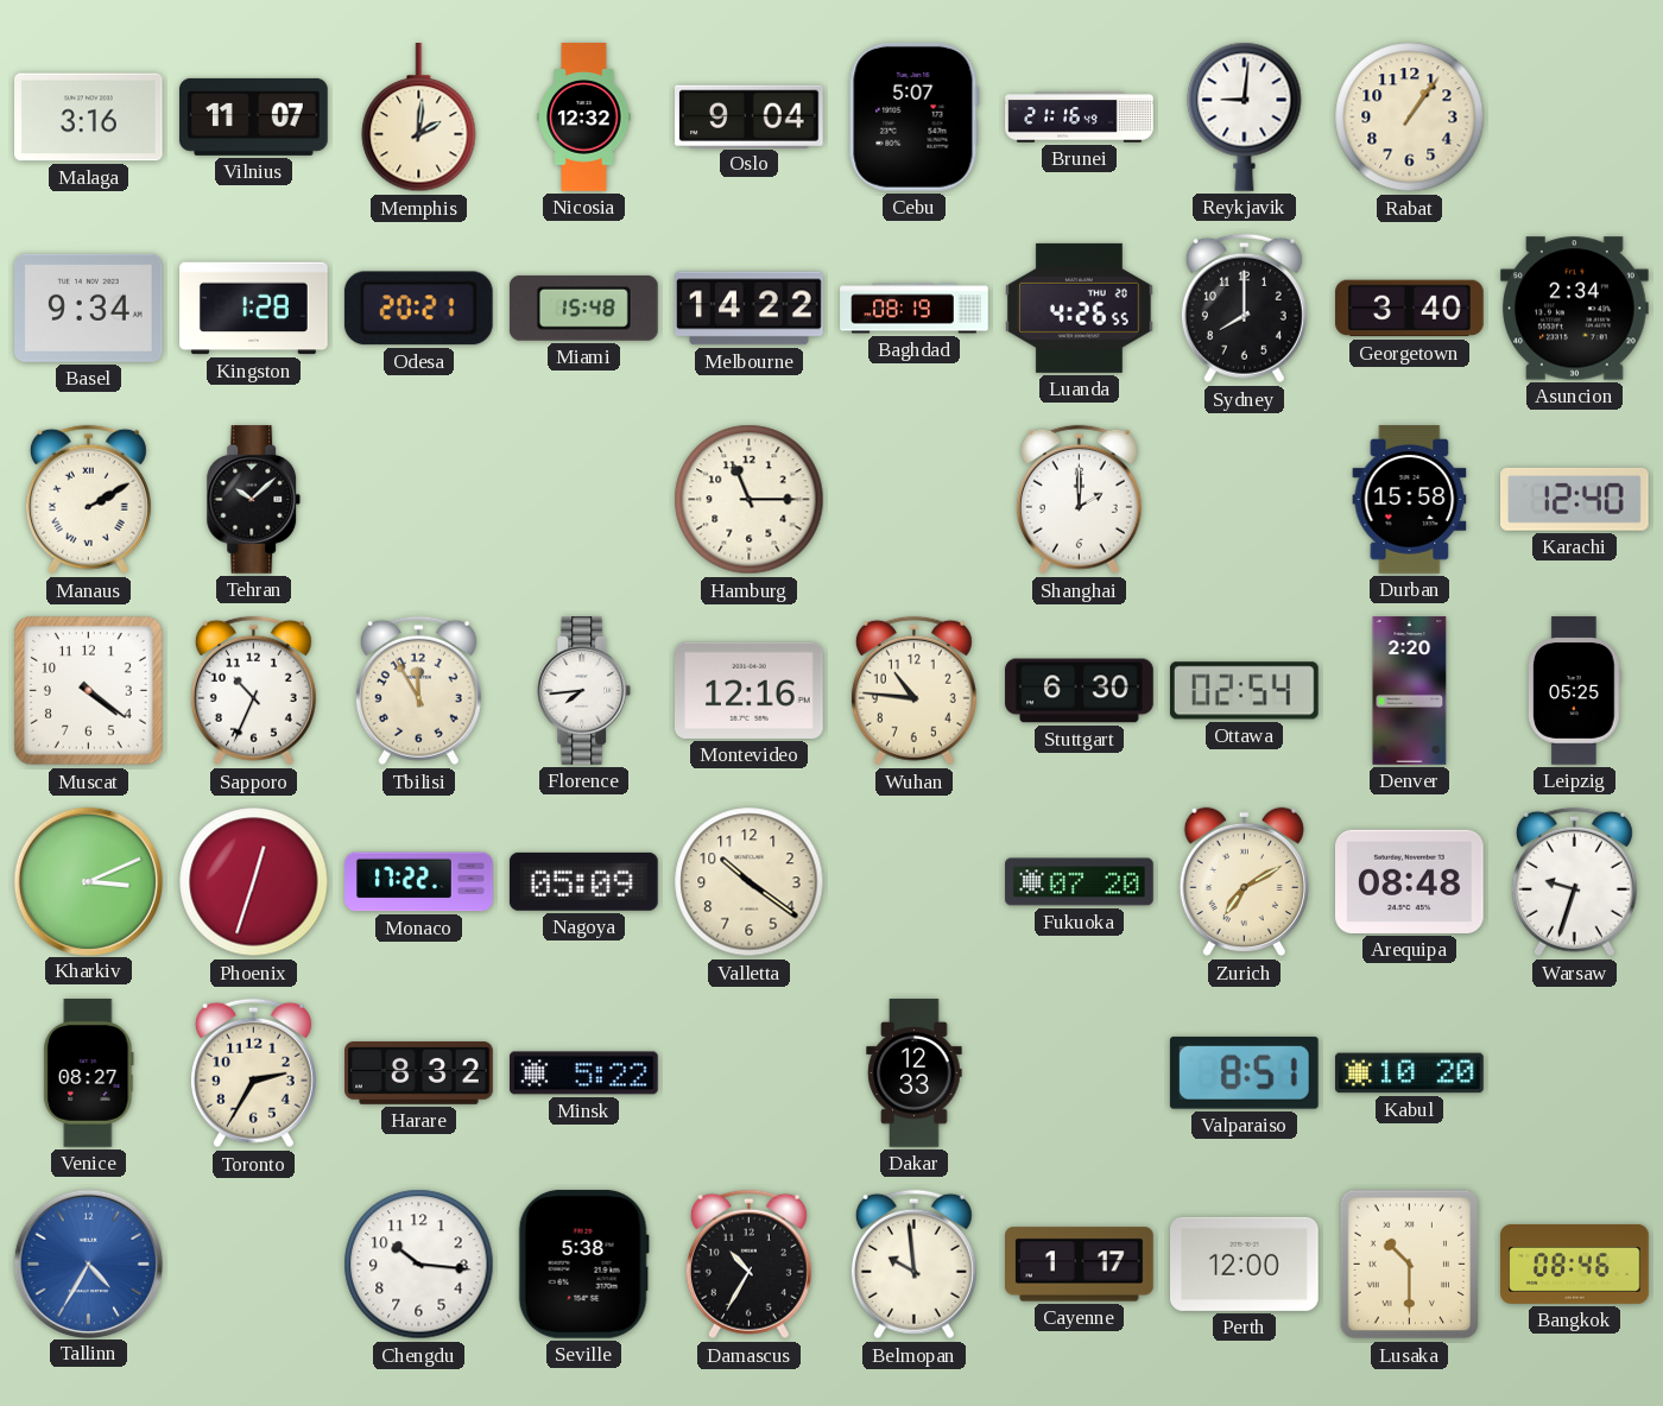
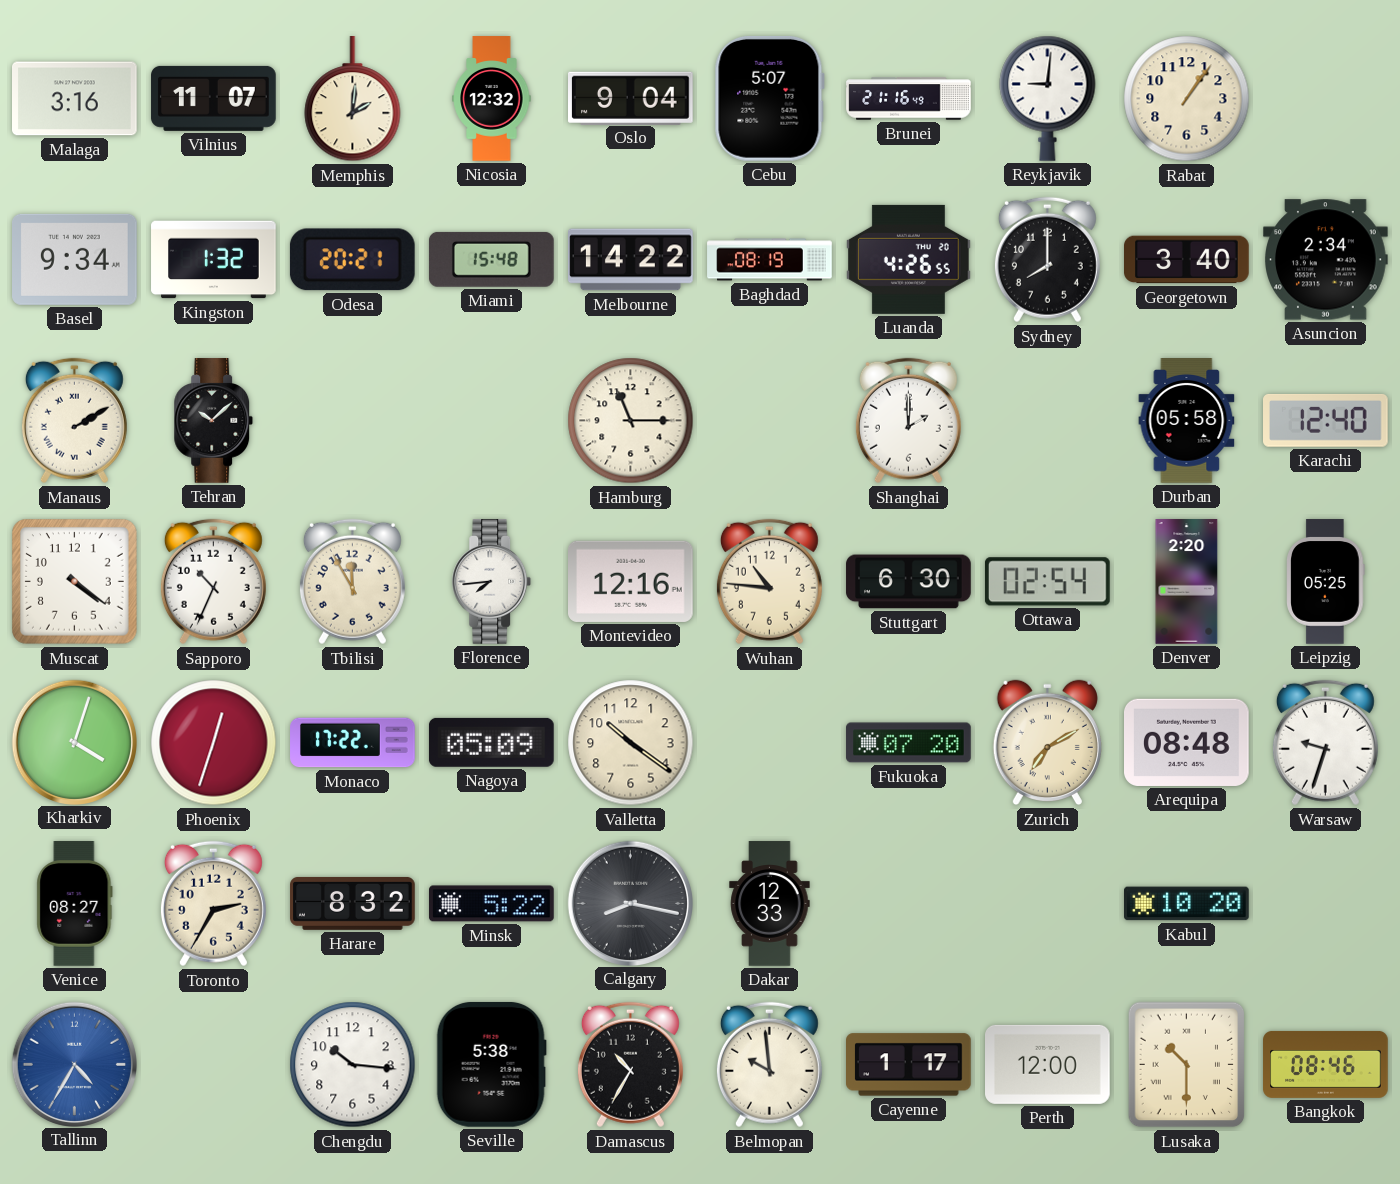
Kingston: 1:28 -> 1:32
Durban: 15:58 -> 05:58
Kharkiv: 3:11 -> 4:03
Calgary: none -> 8:17
Valparaiso: 8:51 -> none
